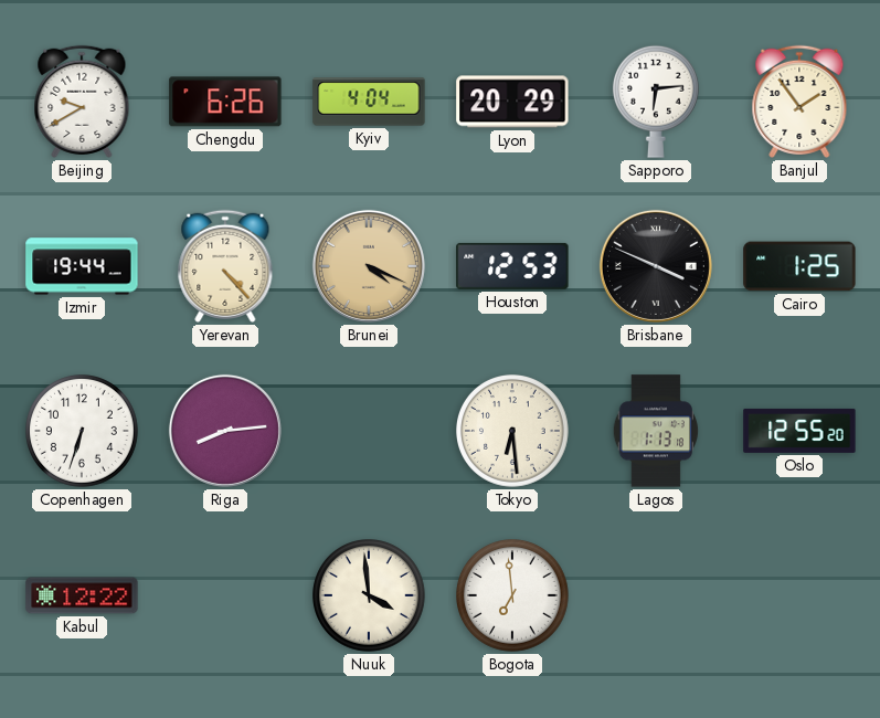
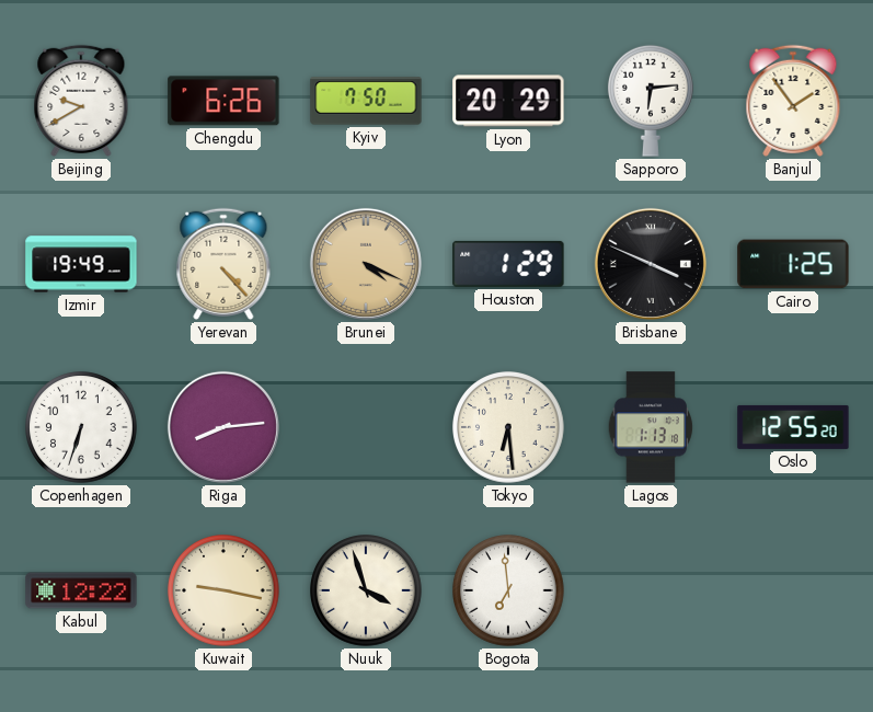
Kyiv: 4:04 -> 7:50
Izmir: 19:44 -> 19:49
Houston: 12:53 -> 1:29
Kuwait: none -> 9:17
Nuuk: 3:59 -> 3:57
